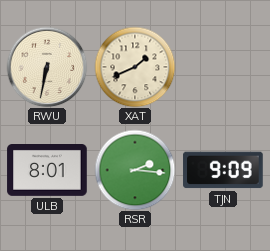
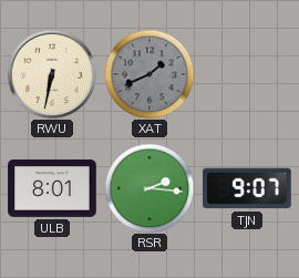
XAT dial: cream -> grey
TJN: 9:09 -> 9:07
